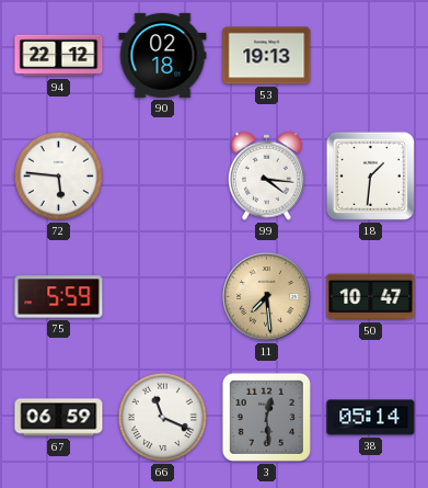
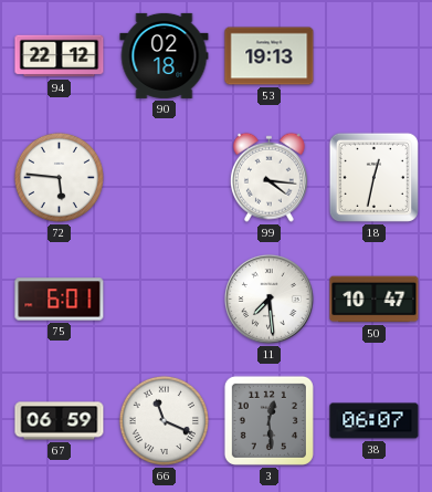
18: 1:31 -> 12:32
75: 5:59 -> 6:01
11 dial: champagne -> white
38: 05:14 -> 06:07
